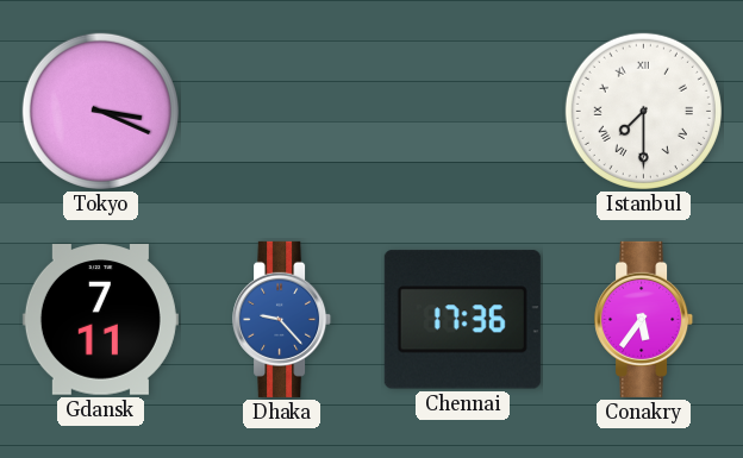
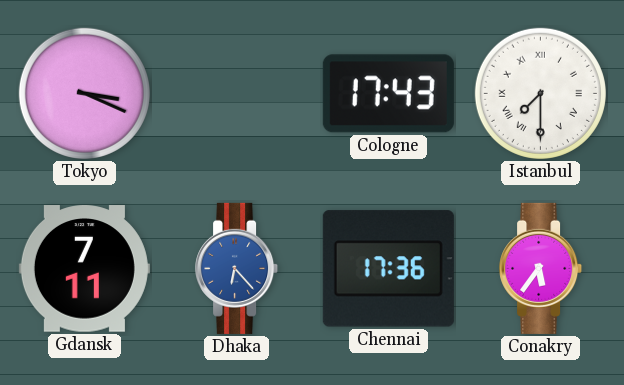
Cologne: none -> 17:43
Dhaka: 9:23 -> 6:23
